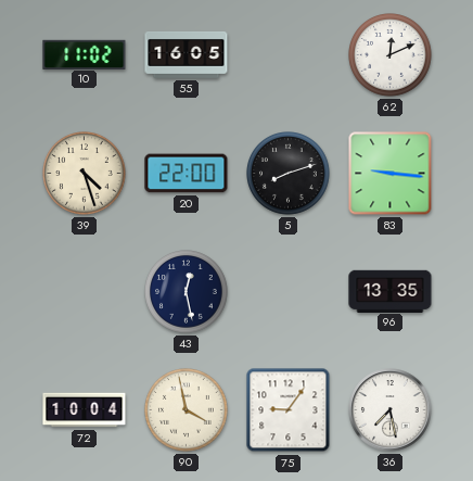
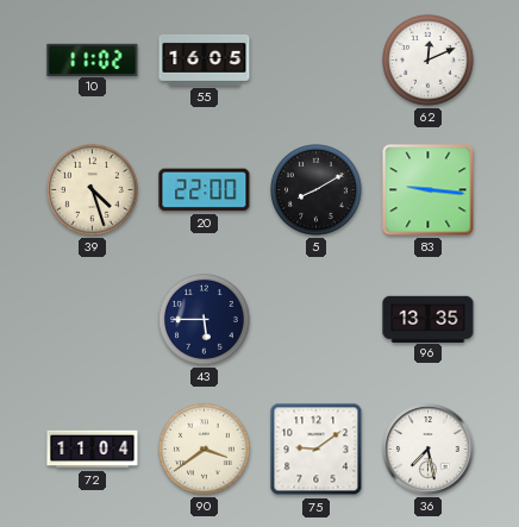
5: 8:12 -> 8:10
43: 12:28 -> 5:45
72: 10:04 -> 11:04
90: 3:58 -> 3:39
75: 9:06 -> 9:09
